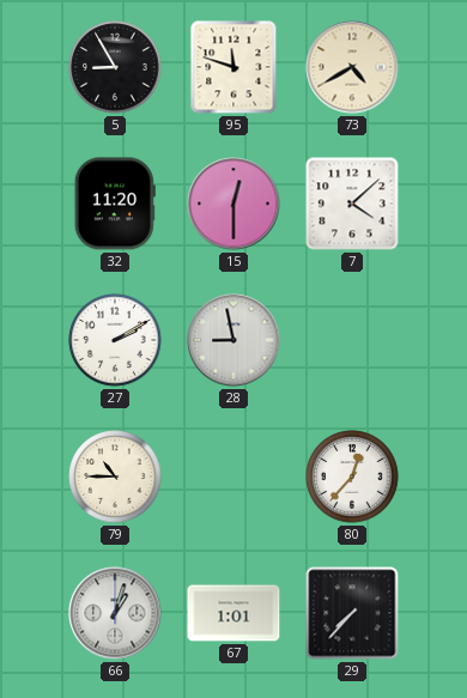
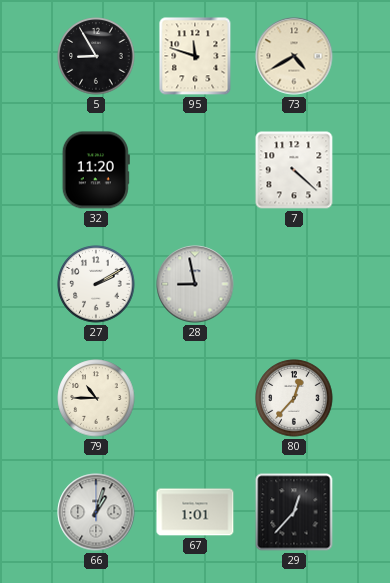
15: 12:30 -> none
7: 4:08 -> 4:22
29: 7:37 -> 12:37
